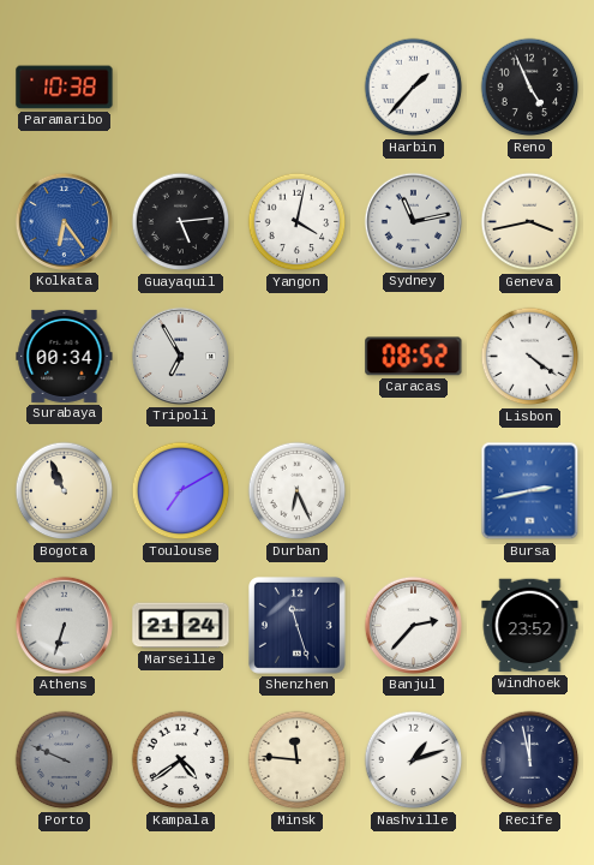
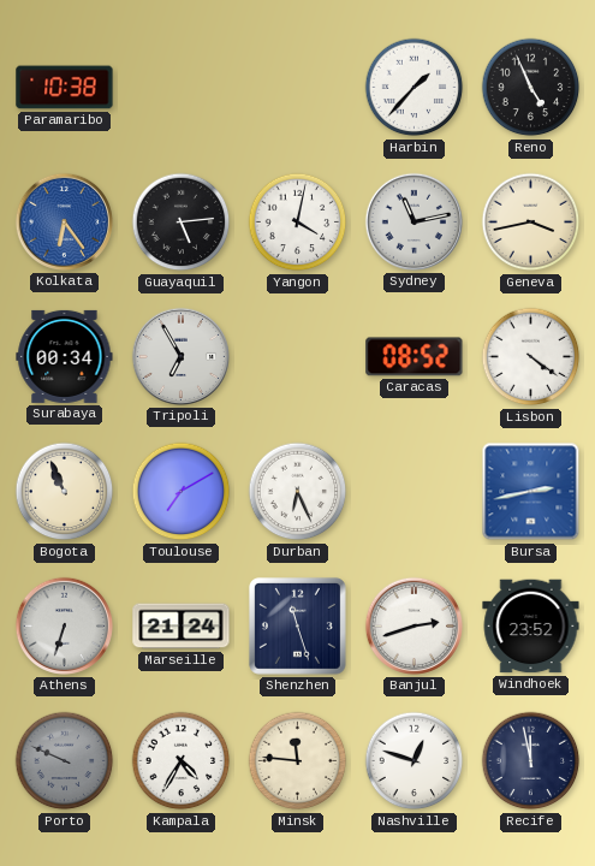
Banjul: 2:37 -> 2:42
Kampala: 4:39 -> 4:35
Nashville: 1:12 -> 12:48
